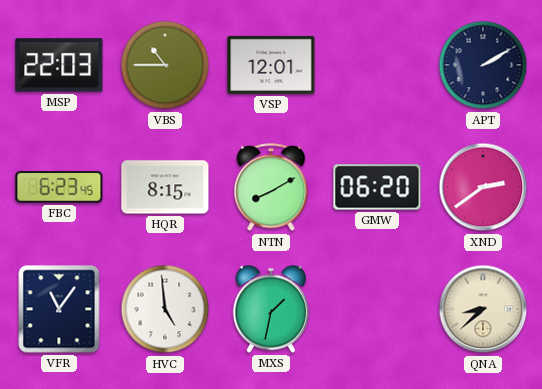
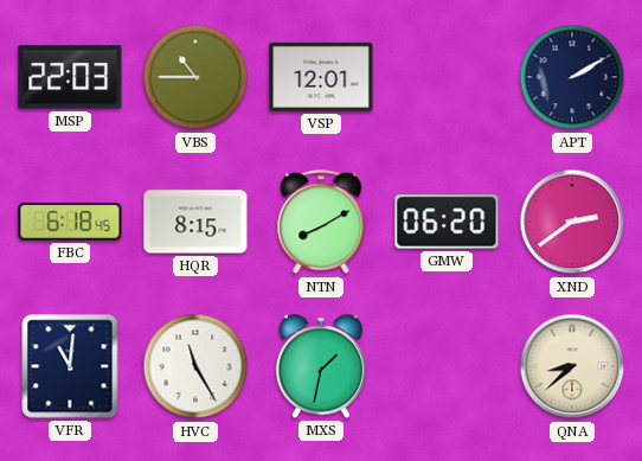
FBC: 6:23 -> 6:18
VFR: 11:06 -> 11:01
HVC: 4:59 -> 11:25
